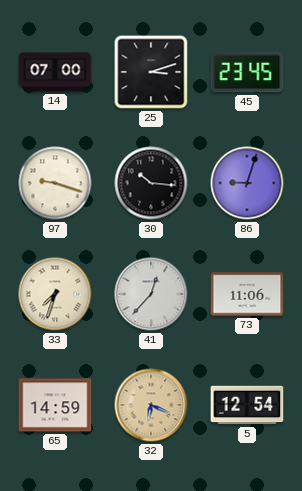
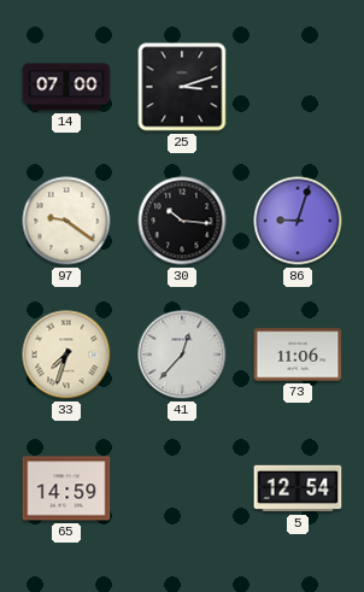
45: 23:45 -> none
97: 9:18 -> 9:21
32: 6:19 -> none
